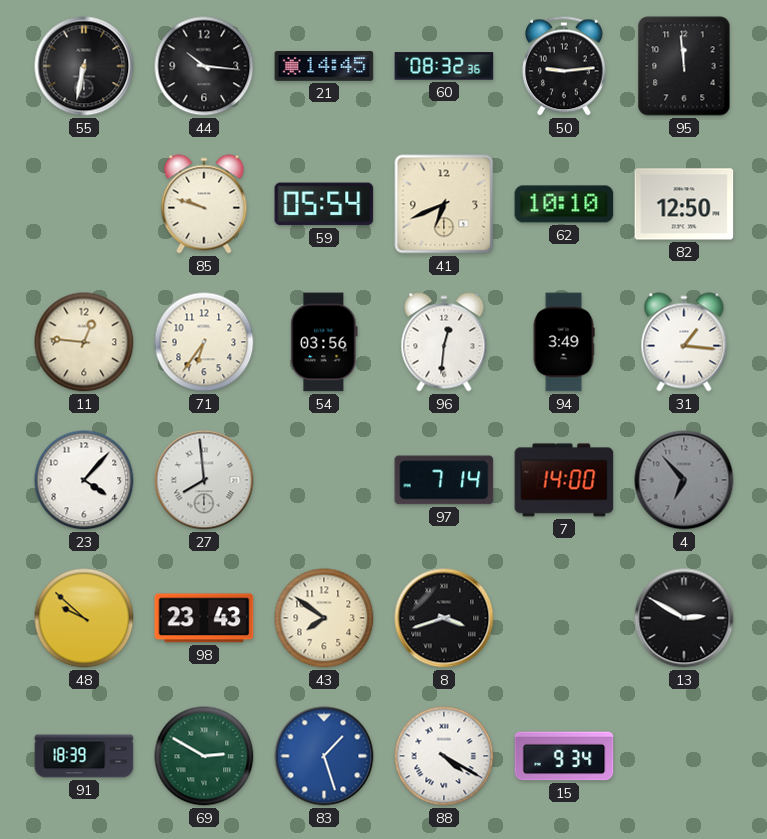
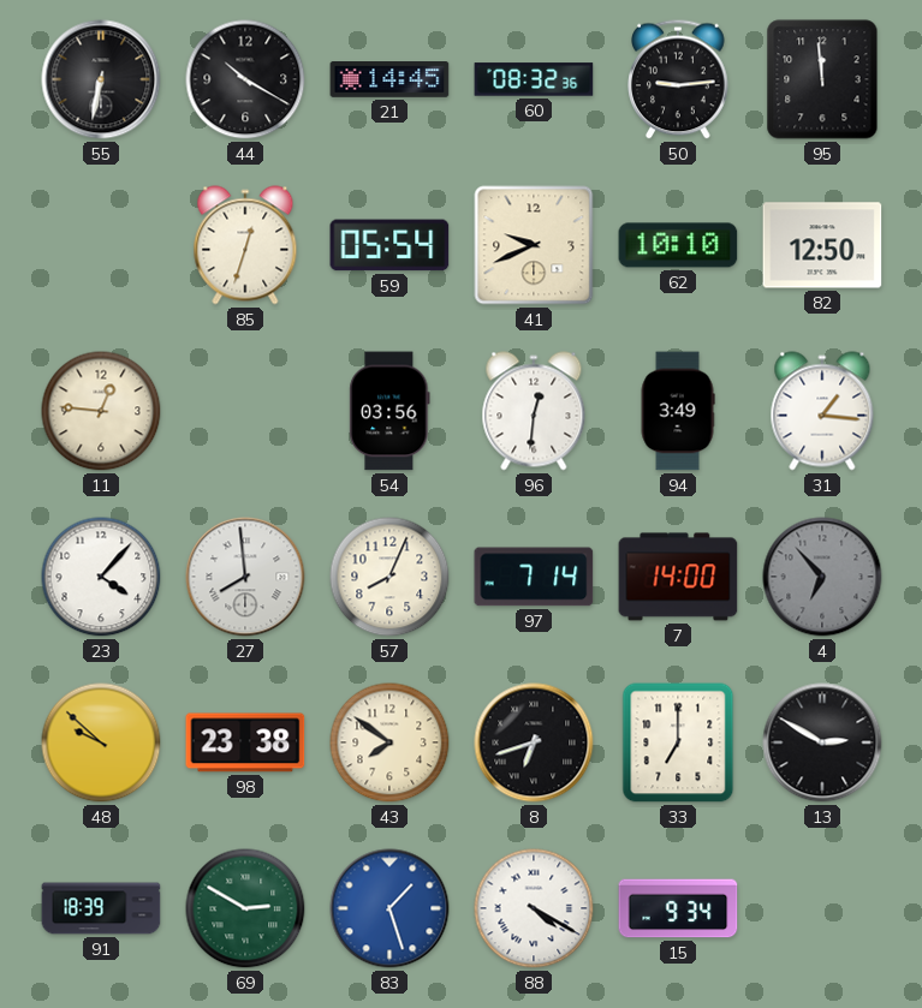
44: 10:16 -> 10:20
85: 9:48 -> 12:33
41: 6:41 -> 9:41
71: 6:36 -> none
57: none -> 8:04
98: 23:43 -> 23:38
8: 3:42 -> 6:42
33: none -> 7:00
